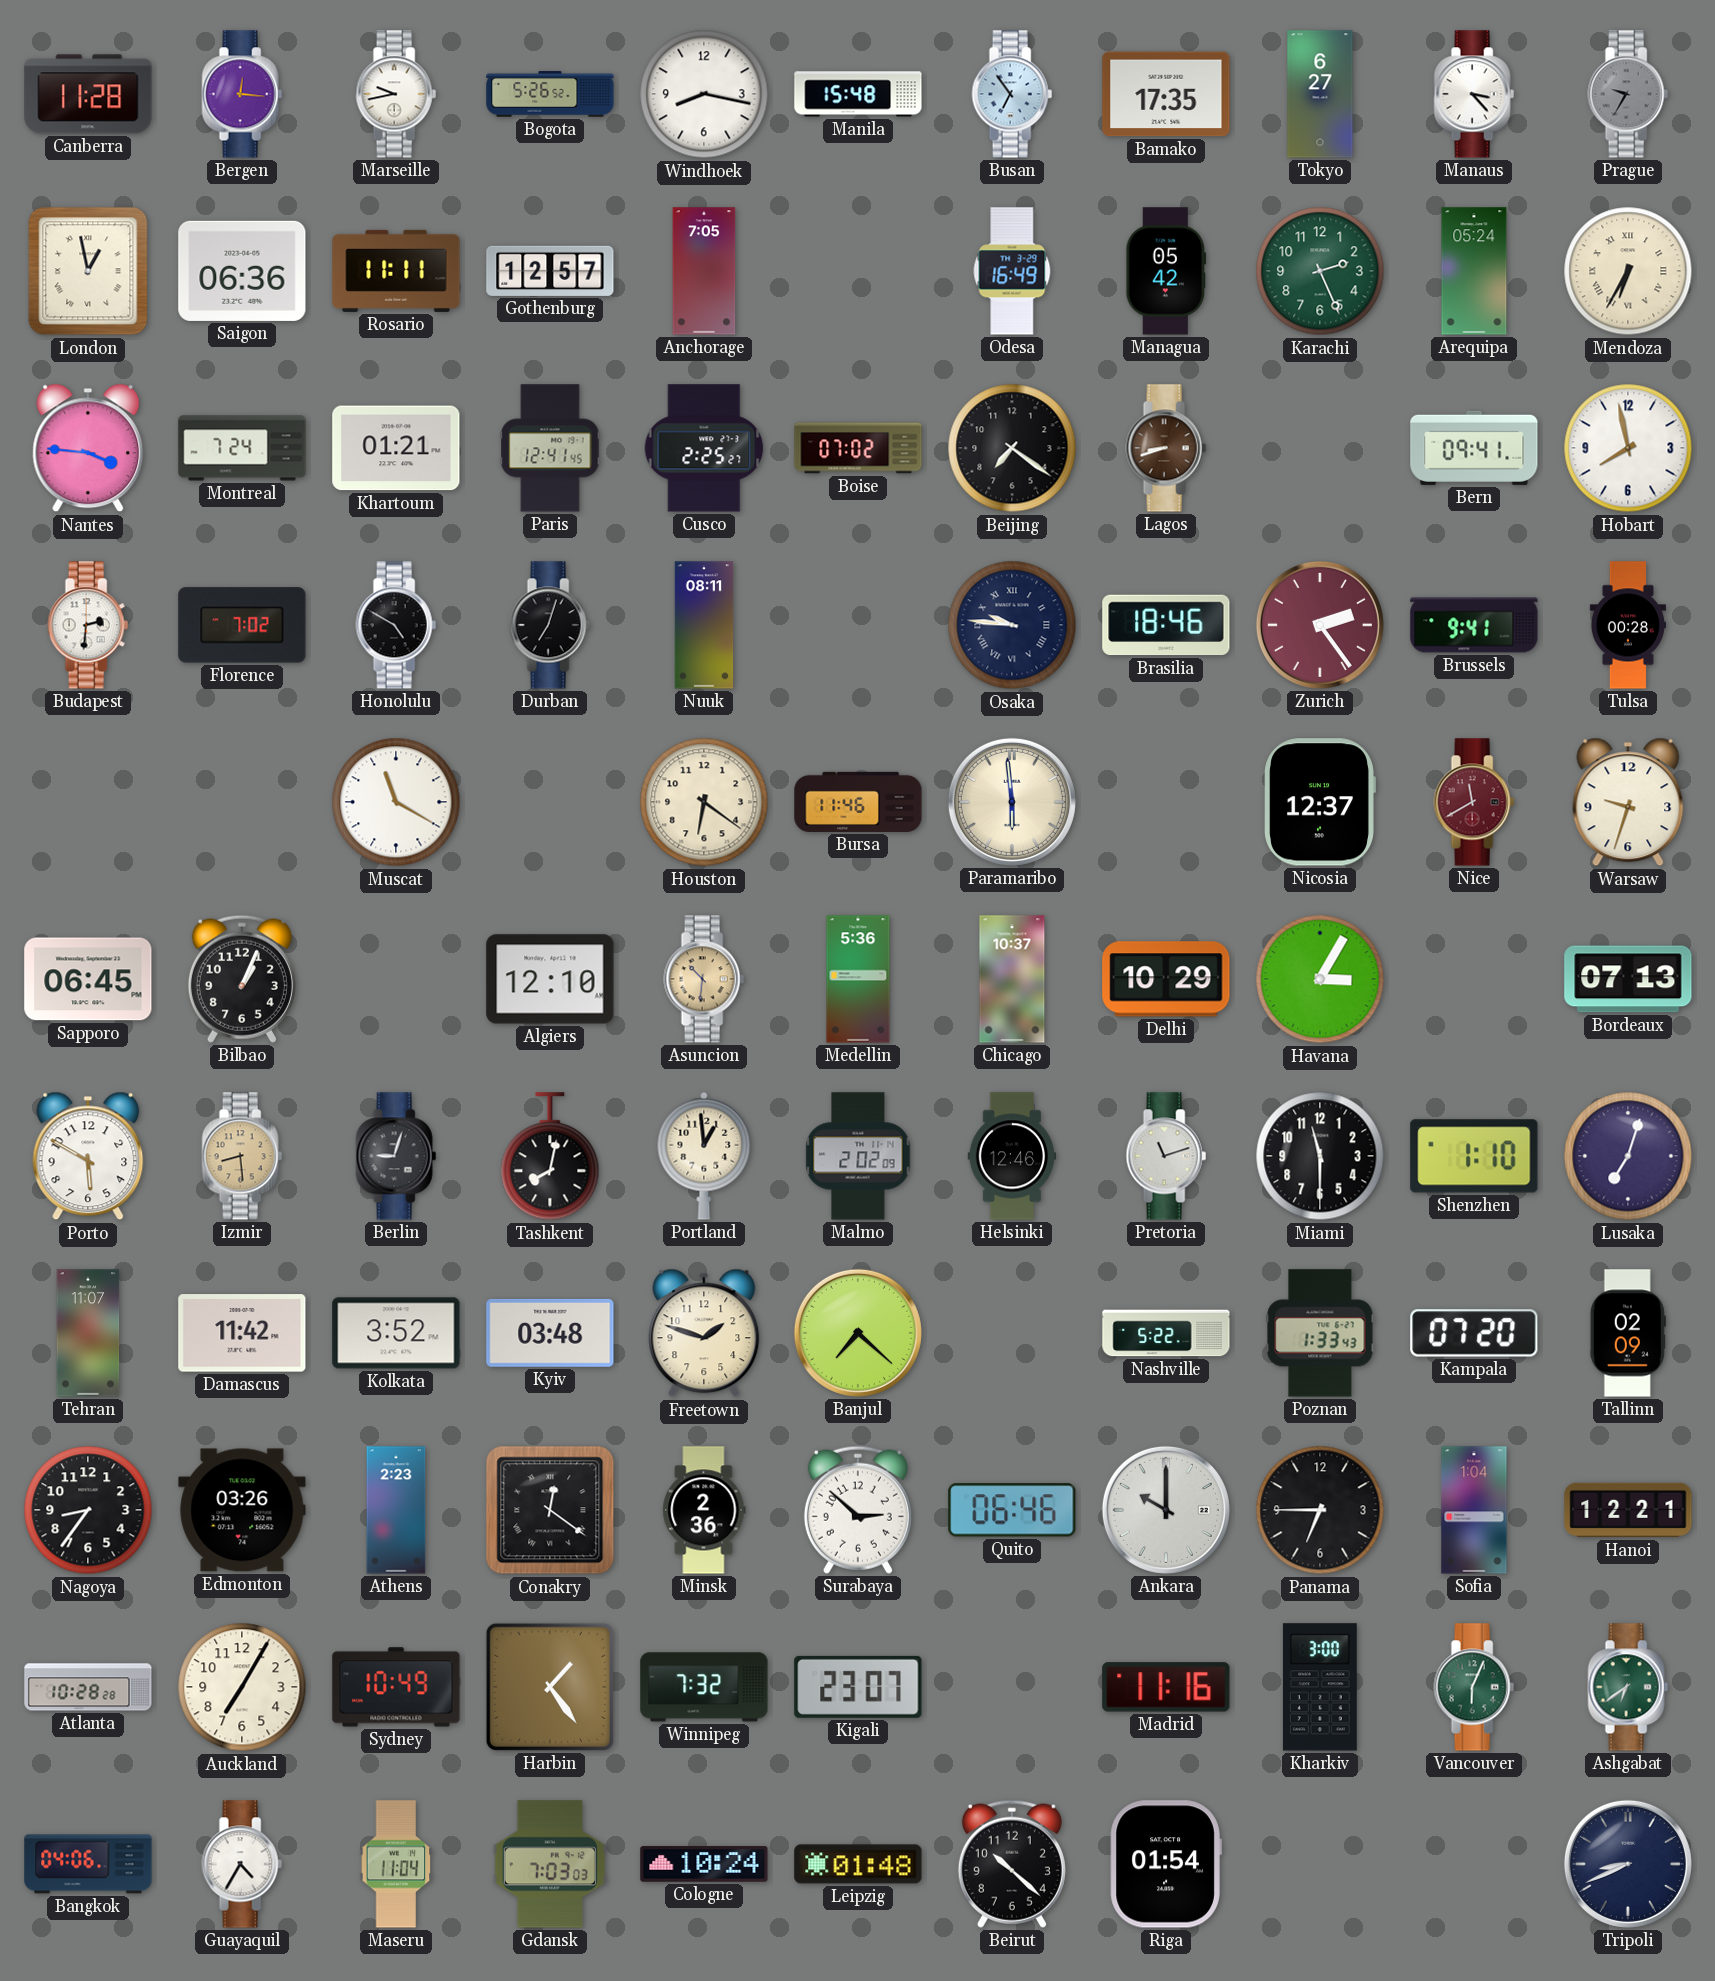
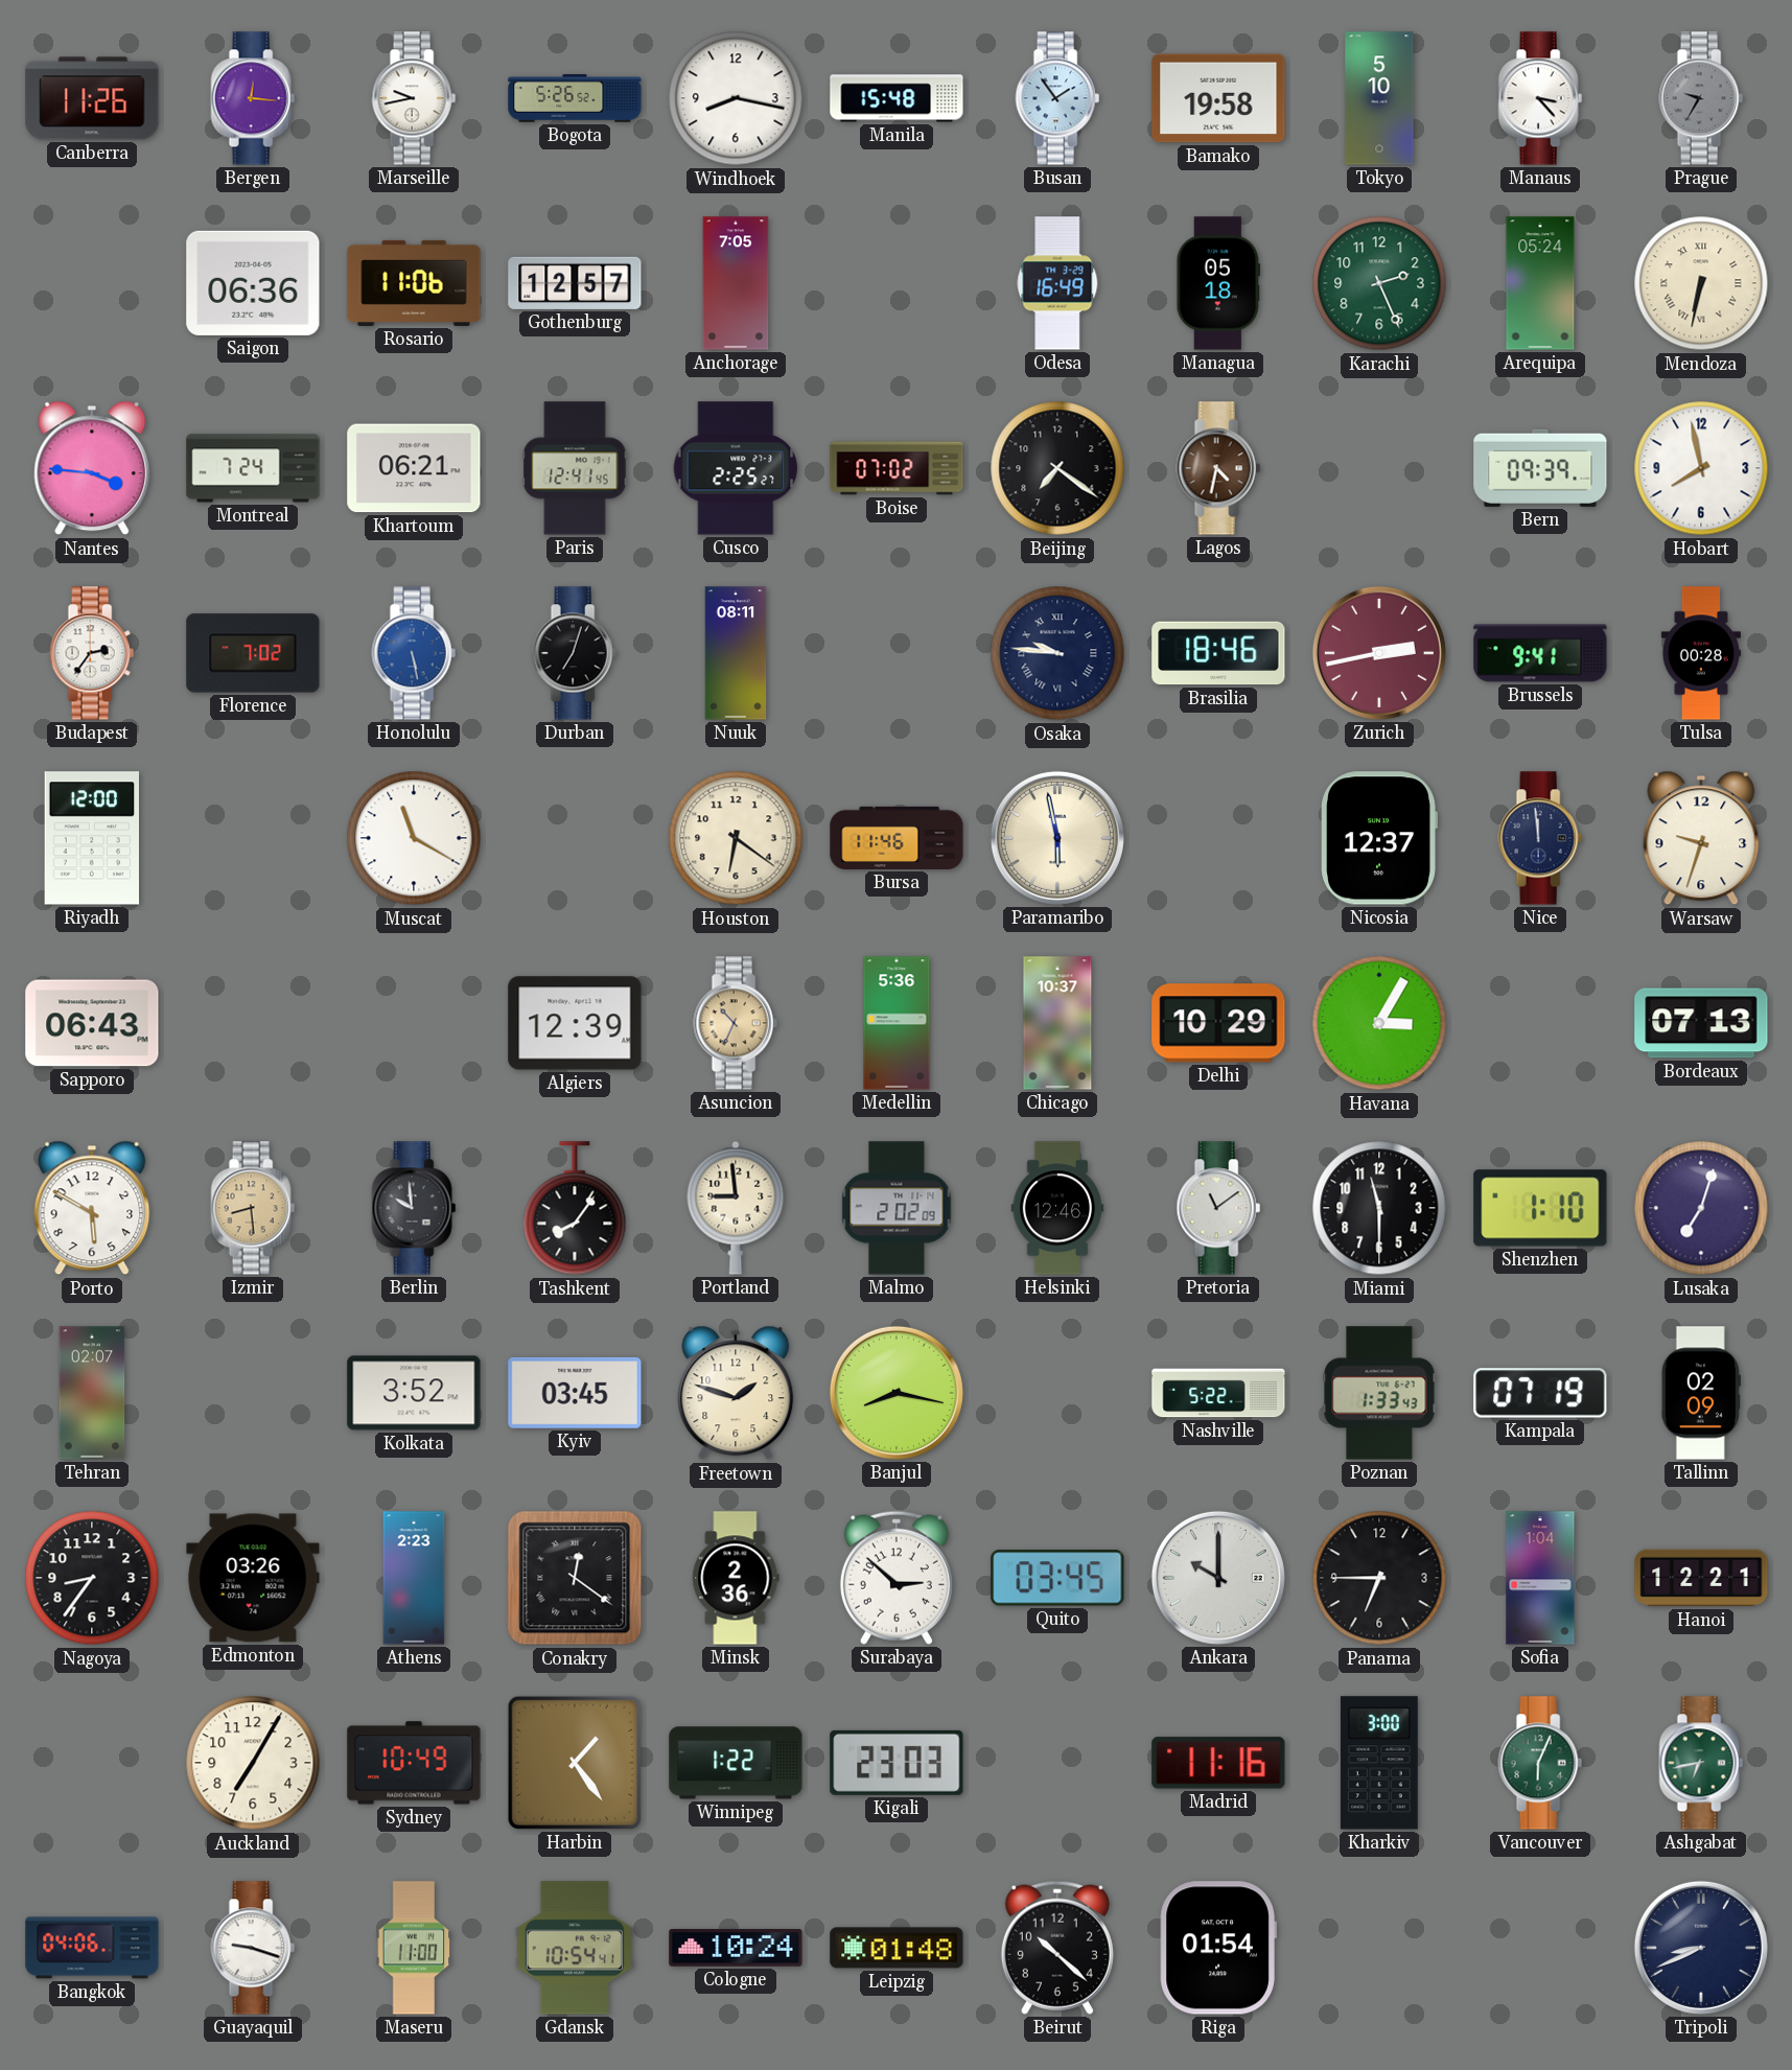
Canberra: 11:28 -> 11:26
Busan: 6:54 -> 1:54
Bamako: 17:35 -> 19:58
Tokyo: 6:27 -> 5:10
London: 12:58 -> none
Rosario: 11:11 -> 11:06
Managua: 05:42 -> 05:18
Mendoza: 6:35 -> 6:32
Khartoum: 01:21 -> 06:21
Lagos: 8:42 -> 4:32
Bern: 09:41 -> 09:39
Budapest: 2:31 -> 2:36
Honolulu: 4:50 -> 5:28
Honolulu dial: black -> blue
Zurich: 2:24 -> 2:43
Riyadh: none -> 12:00
Paramaribo: 5:59 -> 5:58
Nice: 11:40 -> 11:59
Nice dial: burgundy -> navy
Sapporo: 06:45 -> 06:43
Bilbao: 1:04 -> none
Algiers: 12:10 -> 12:39
Asuncion: 10:31 -> 10:34
Berlin: 9:03 -> 9:59
Tashkent: 8:02 -> 8:06
Portland: 12:59 -> 8:59
Pretoria: 11:12 -> 11:09
Tehran: 11:07 -> 02:07
Damascus: 11:42 -> none
Kyiv: 03:48 -> 03:45
Banjul: 7:22 -> 8:17
Kampala: 07:20 -> 07:19
Quito: 06:46 -> 03:45
Atlanta: 10:28 -> none
Winnipeg: 7:32 -> 1:22
Kigali: 23:07 -> 23:03
Ashgabat: 6:39 -> 6:43
Guayaquil: 4:35 -> 9:18
Maseru: 11:04 -> 11:00
Gdansk: 7:03 -> 10:54
